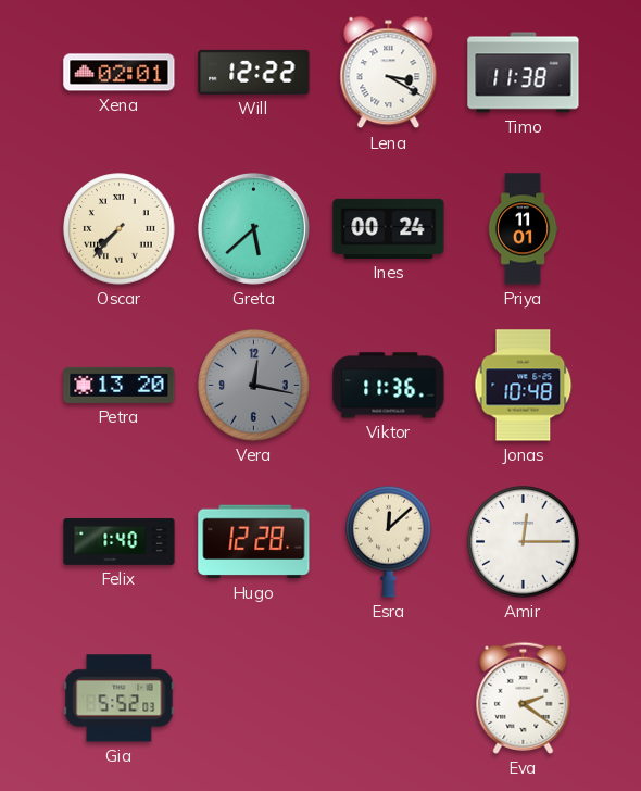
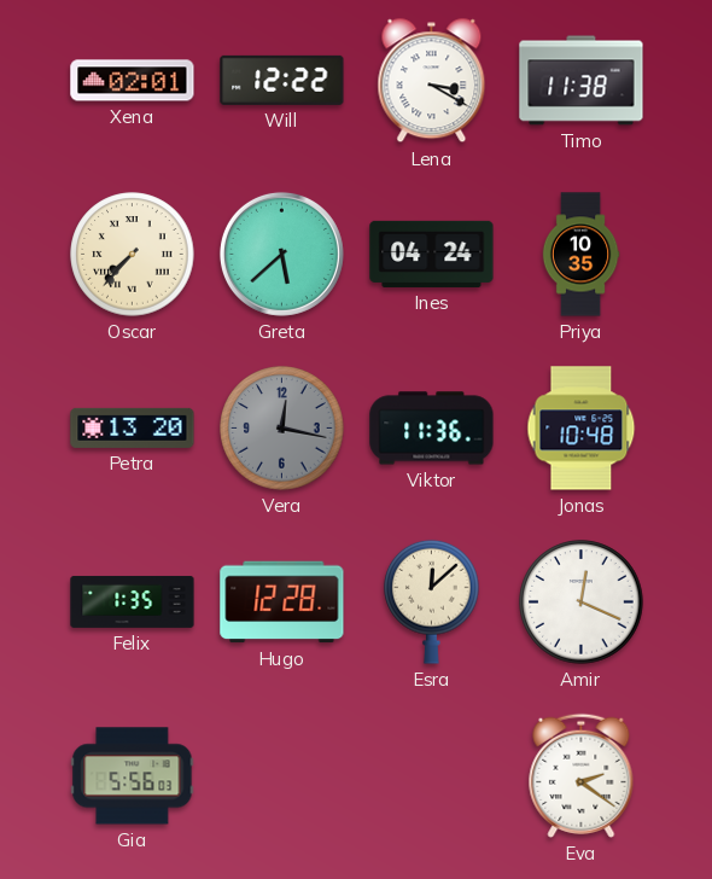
Ines: 00:24 -> 04:24
Priya: 11:01 -> 10:35
Felix: 1:40 -> 1:35
Amir: 12:15 -> 12:19
Gia: 5:52 -> 5:56
